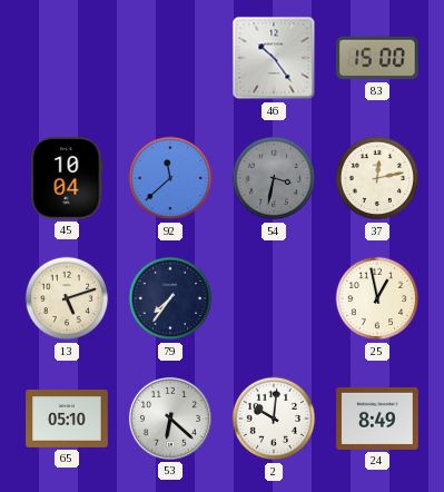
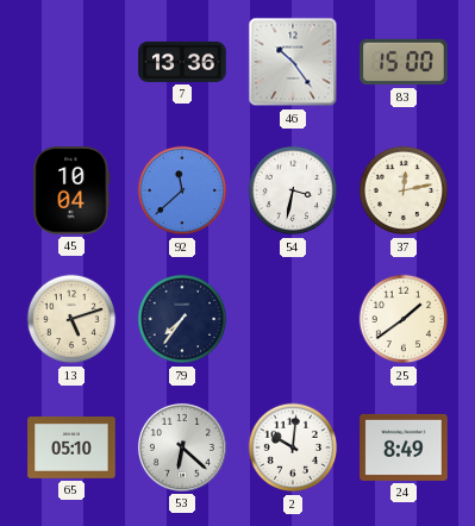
7: none -> 13:36
54 dial: grey -> white
25: 12:58 -> 1:39
